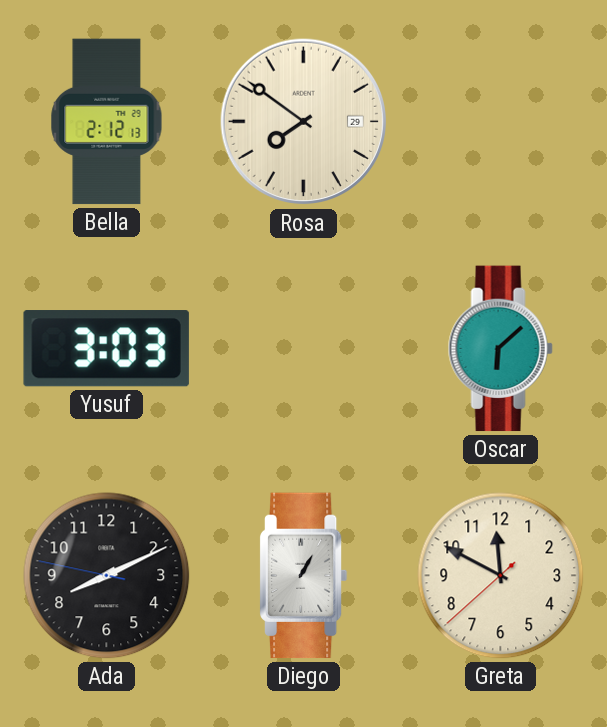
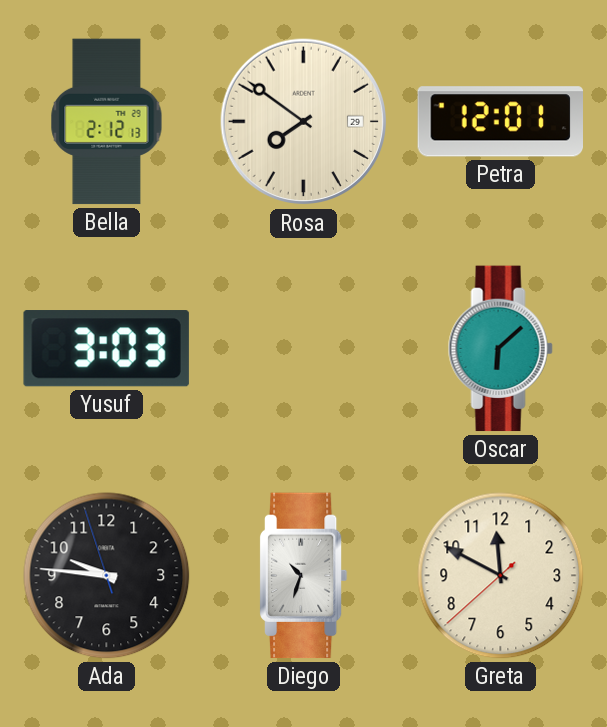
Petra: none -> 12:01
Ada: 8:10 -> 9:45
Diego: 1:05 -> 10:33
